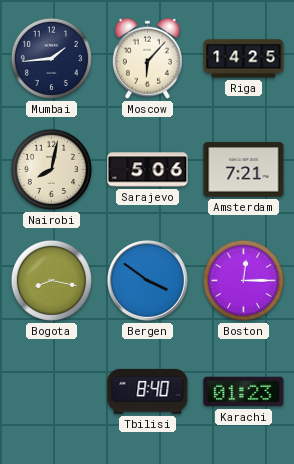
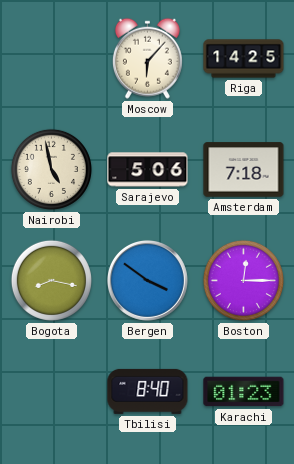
Mumbai: 1:44 -> none
Nairobi: 8:02 -> 4:58
Amsterdam: 7:21 -> 7:18
